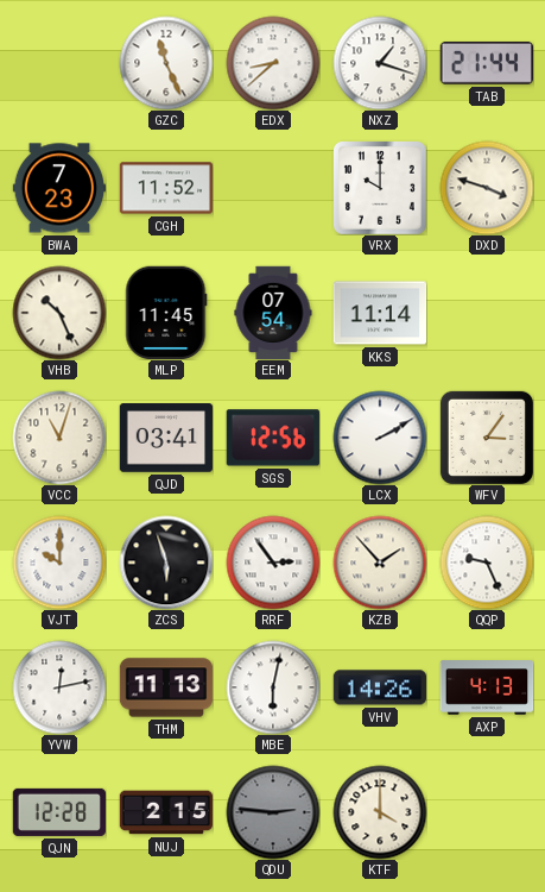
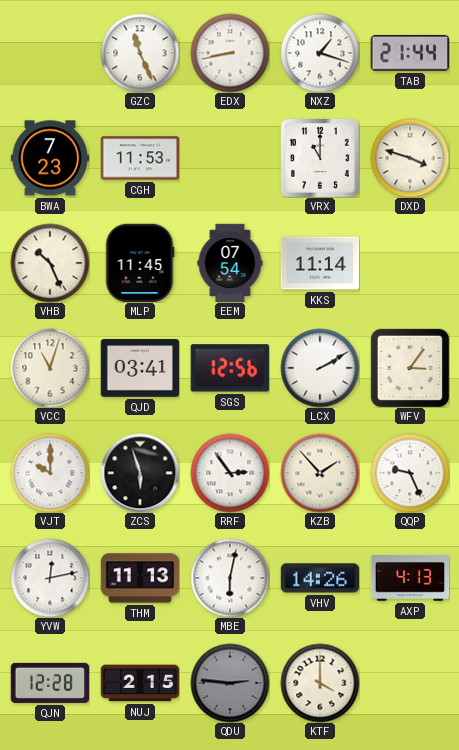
EDX: 8:38 -> 8:43
CGH: 11:52 -> 11:53
VRX: 10:00 -> 11:00
